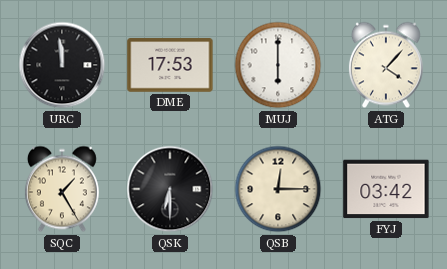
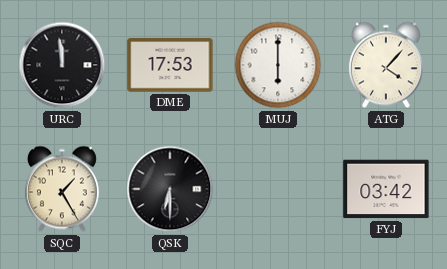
QSB: 12:15 -> none
